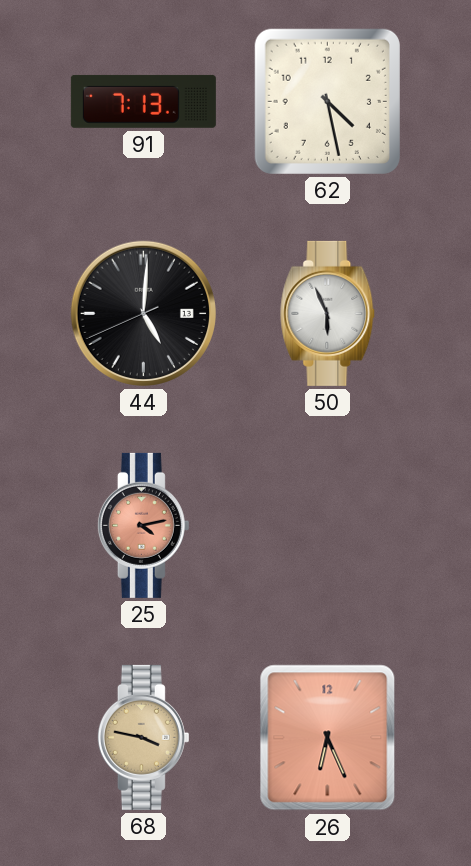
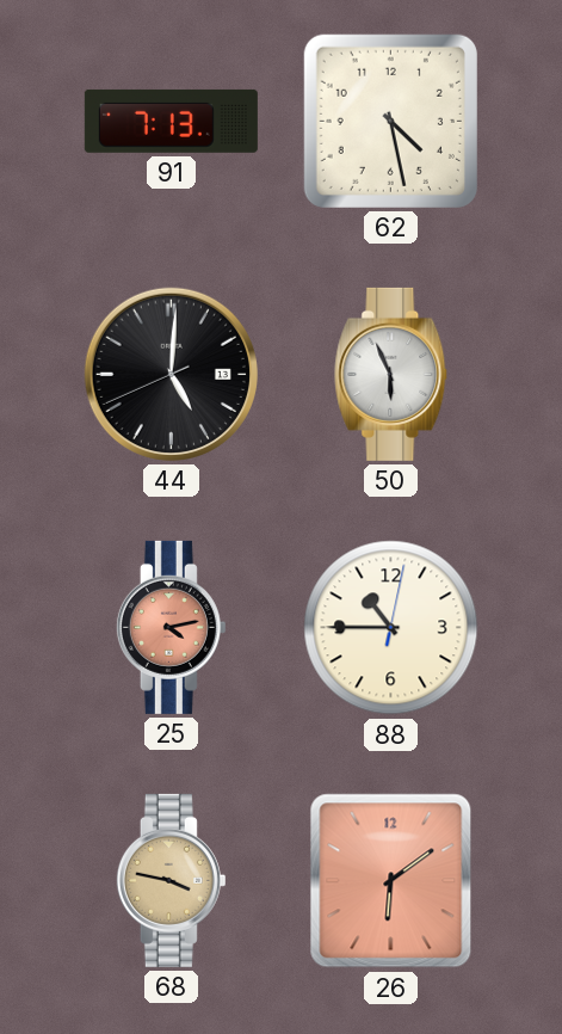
88: none -> 10:45
26: 6:26 -> 6:09
